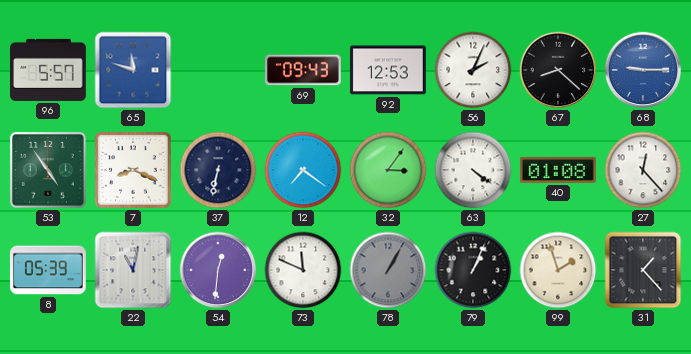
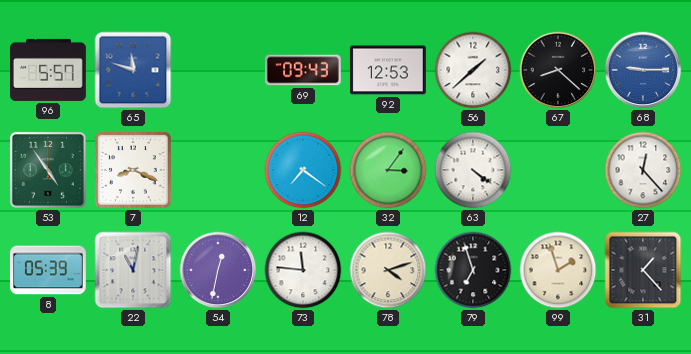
56: 2:04 -> 1:38
37: 6:32 -> none
40: 01:08 -> none
54: 12:31 -> 12:32
73: 11:49 -> 11:46
78: 1:05 -> 4:12
78 dial: grey -> cream
79: 1:04 -> 6:57
